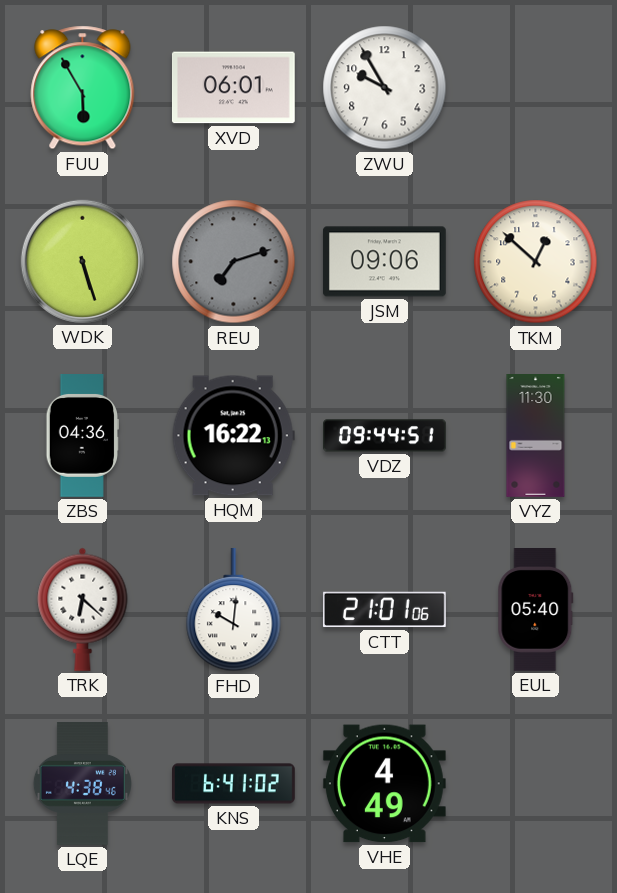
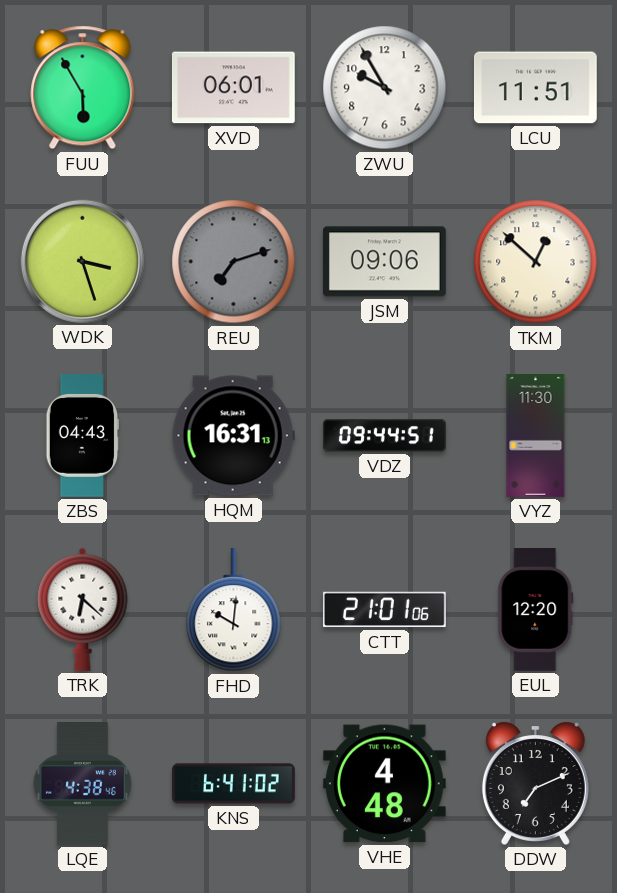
LCU: none -> 11:51
WDK: 5:27 -> 3:27
ZBS: 04:36 -> 04:43
HQM: 16:22 -> 16:31
EUL: 05:40 -> 12:20
VHE: 4:49 -> 4:48
DDW: none -> 7:11
